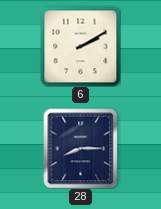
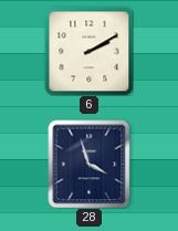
28: 8:15 -> 3:57
